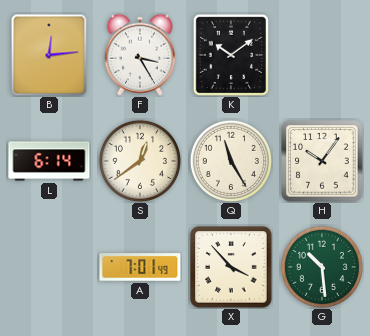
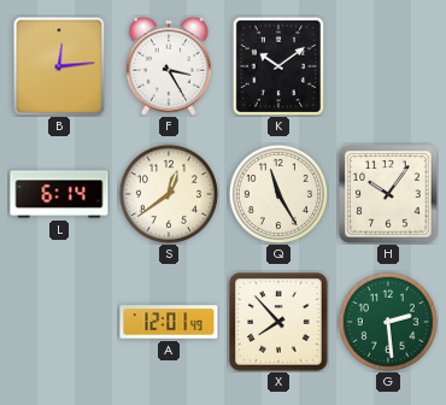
A: 7:01 -> 12:01
X: 3:53 -> 7:53
G: 10:29 -> 2:29
